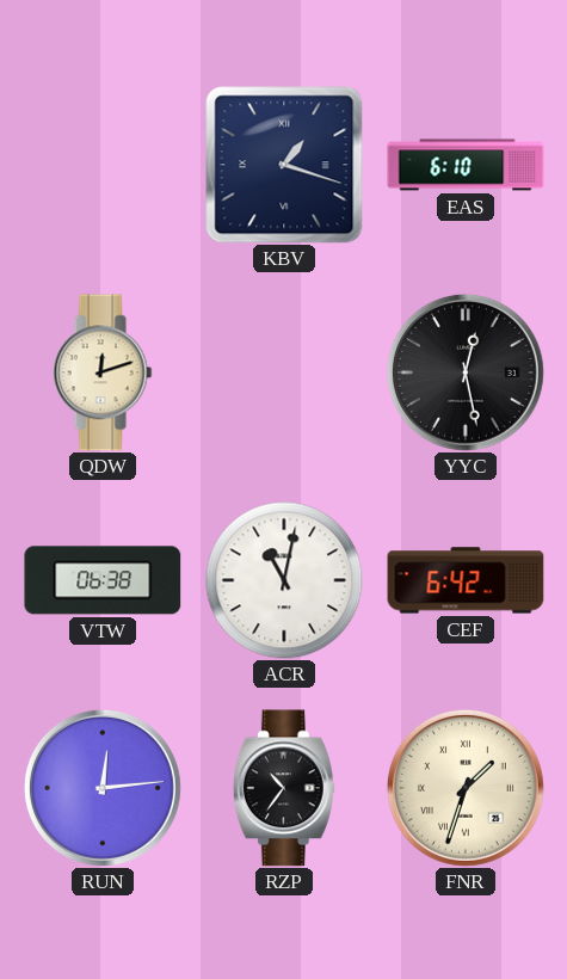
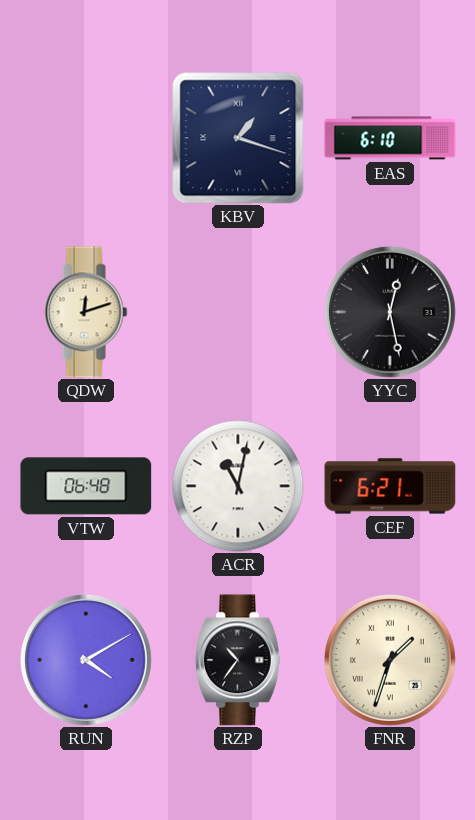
VTW: 06:38 -> 06:48
CEF: 6:42 -> 6:21
RUN: 12:14 -> 4:10
